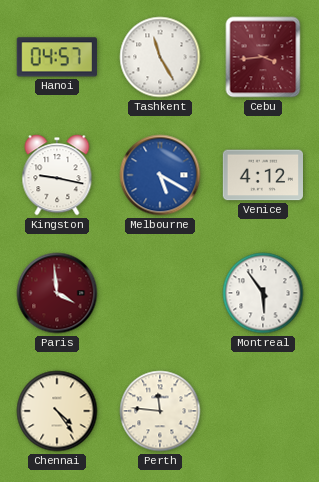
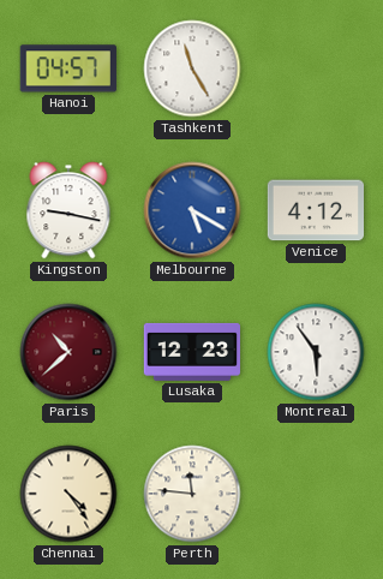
Cebu: 3:44 -> none
Paris: 3:59 -> 10:38
Lusaka: none -> 12:23
